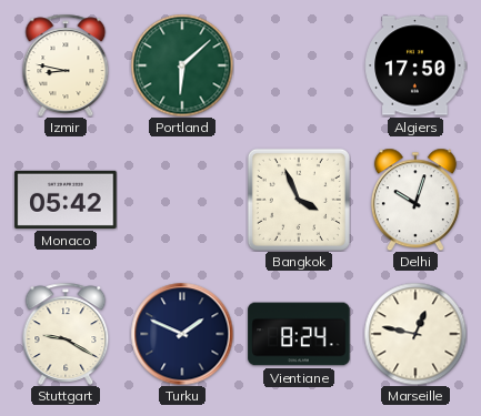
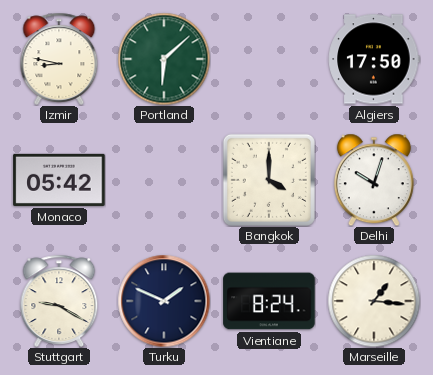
Bangkok: 3:56 -> 4:00
Marseille: 12:47 -> 1:16
